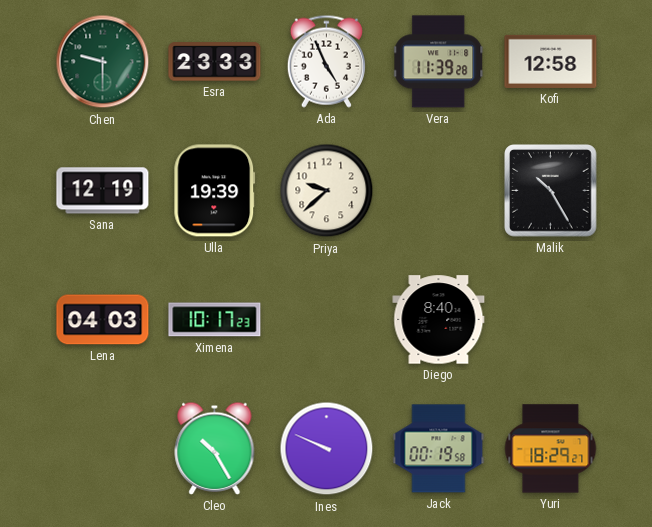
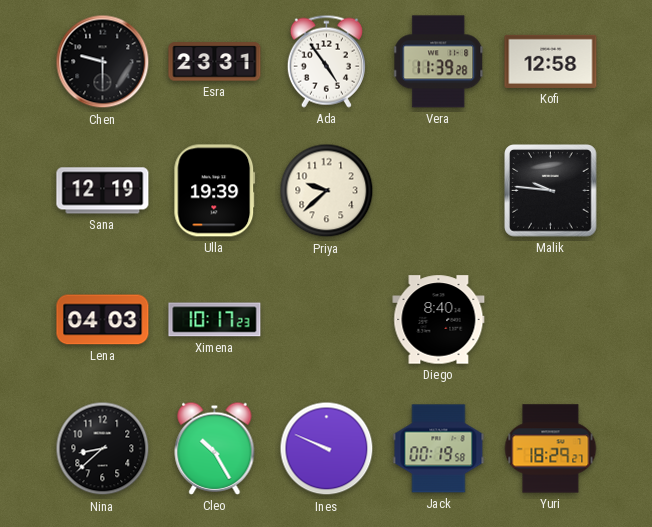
Chen dial: green -> black
Esra: 23:33 -> 23:31
Ada: 4:56 -> 4:54
Malik: 10:25 -> 9:46
Nina: none -> 8:38
